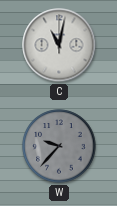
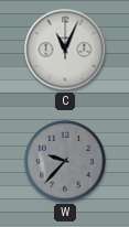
C: 11:02 -> 11:04
